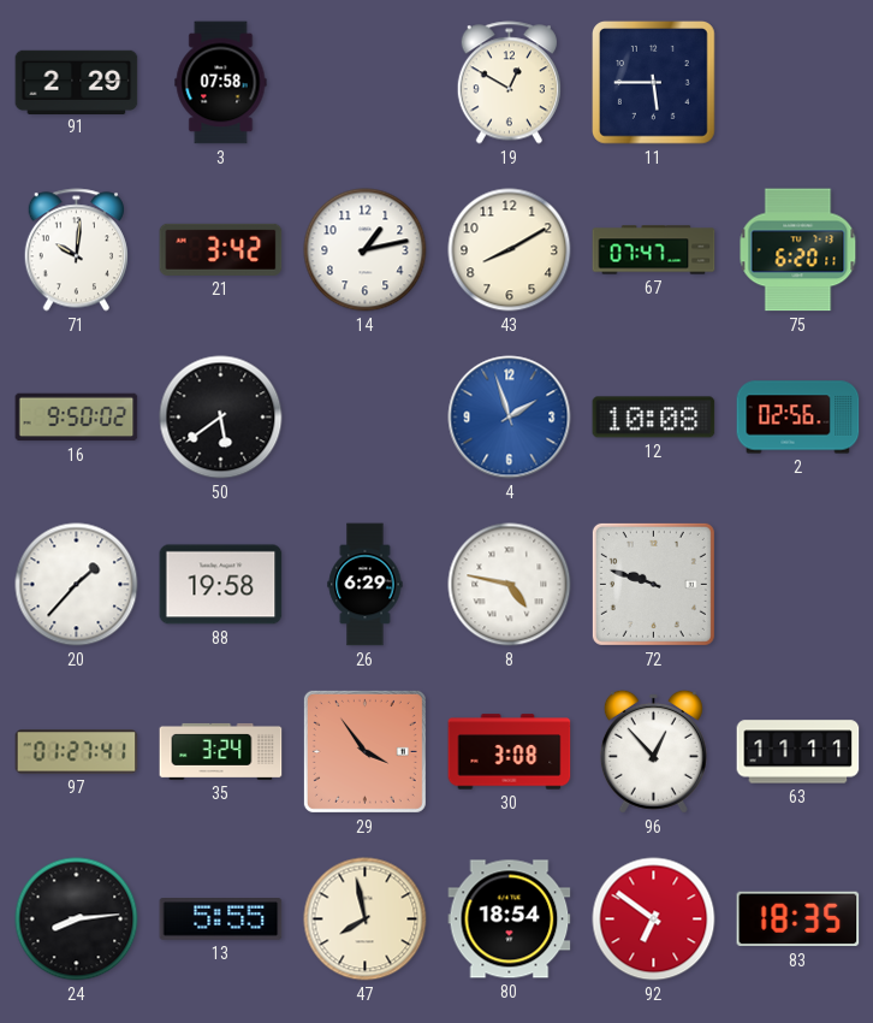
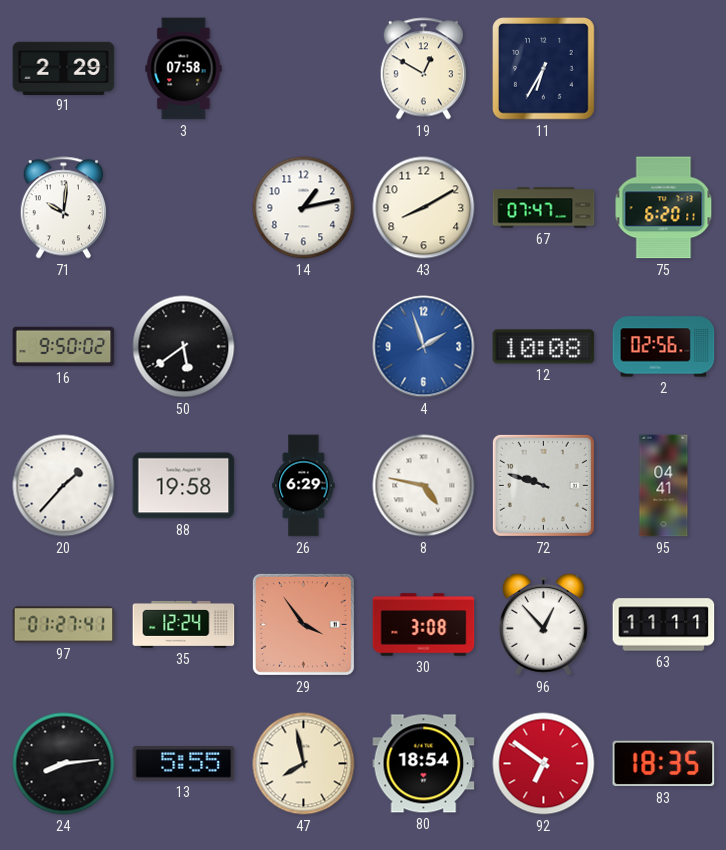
11: 5:45 -> 6:35
21: 3:42 -> none
95: none -> 04:41
35: 3:24 -> 12:24
